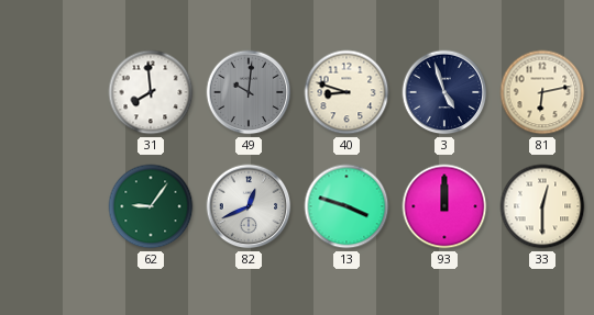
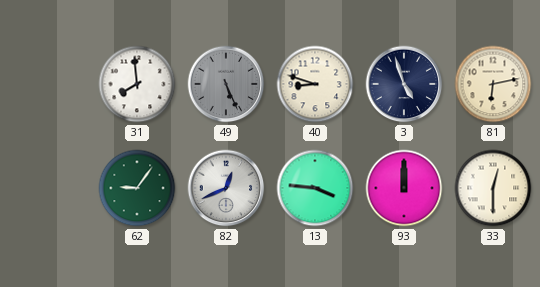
49: 10:01 -> 5:26
13: 3:48 -> 3:46
